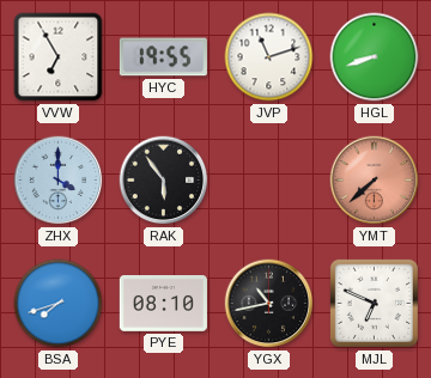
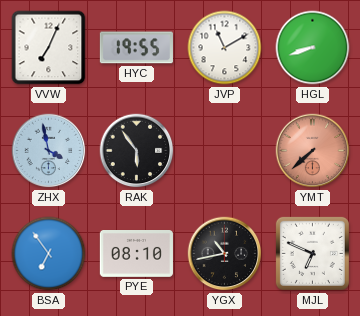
VVW: 6:55 -> 7:04
JVP: 11:12 -> 11:10
ZHX: 4:00 -> 3:58
BSA: 7:42 -> 6:54
